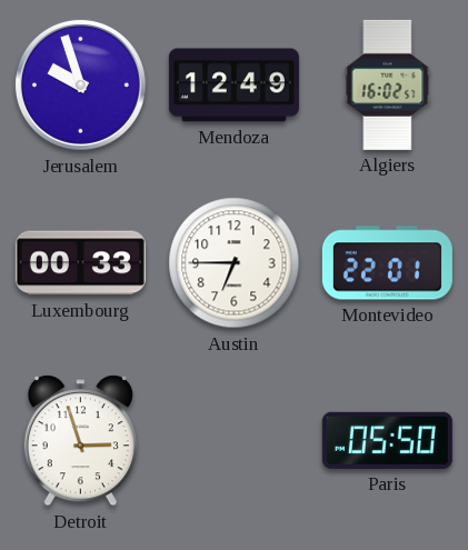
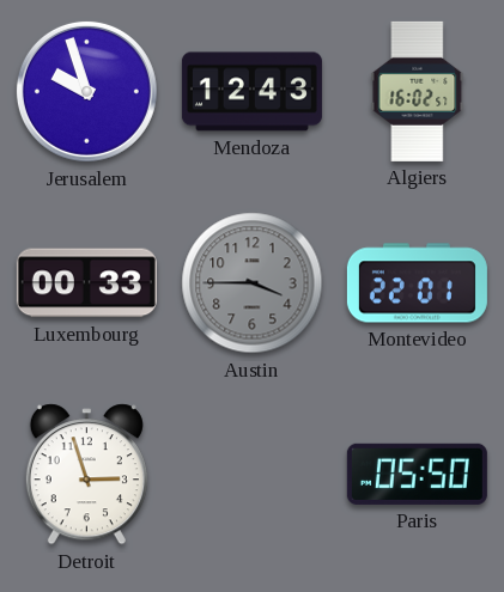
Mendoza: 12:49 -> 12:43
Austin: 6:45 -> 3:45
Austin dial: white -> grey
